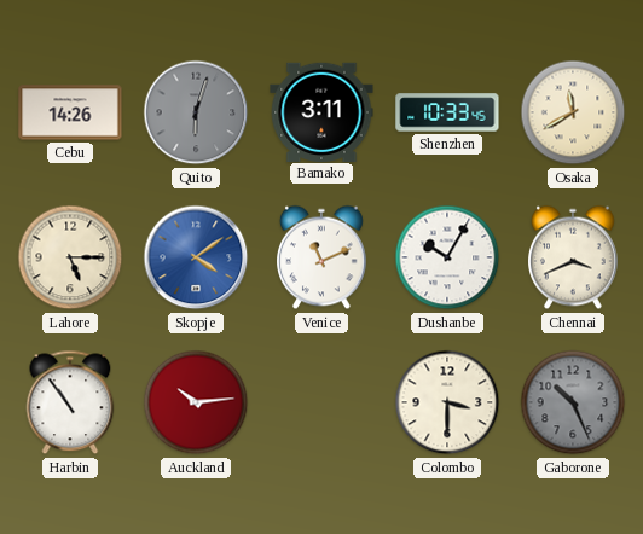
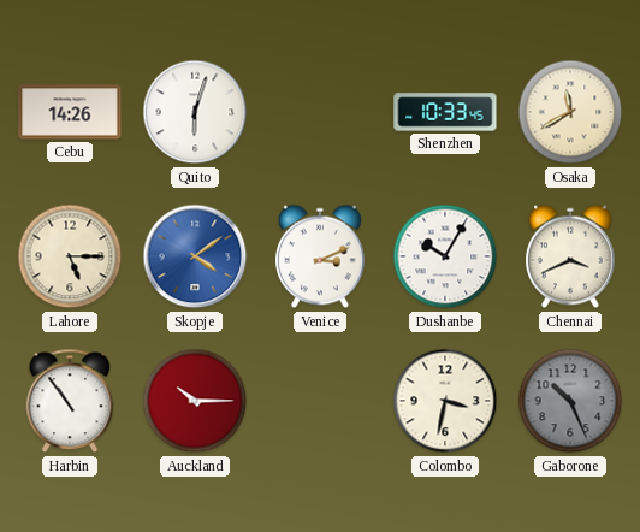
Quito dial: grey -> white
Bamako: 3:11 -> none
Venice: 11:11 -> 3:11
Auckland: 10:14 -> 10:15
Colombo: 3:30 -> 3:32
